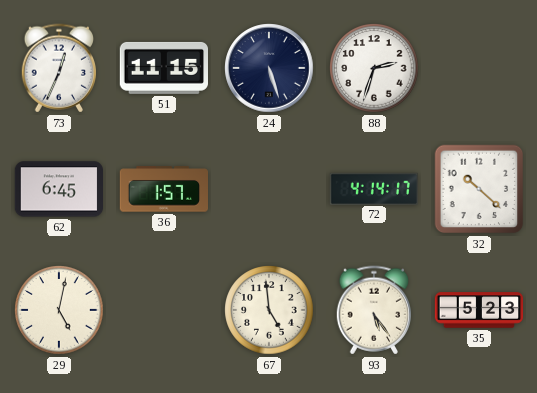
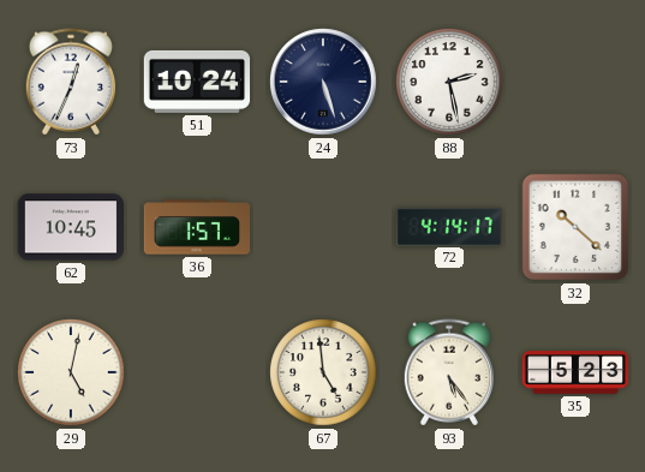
51: 11:15 -> 10:24
88: 2:33 -> 2:28
62: 6:45 -> 10:45
